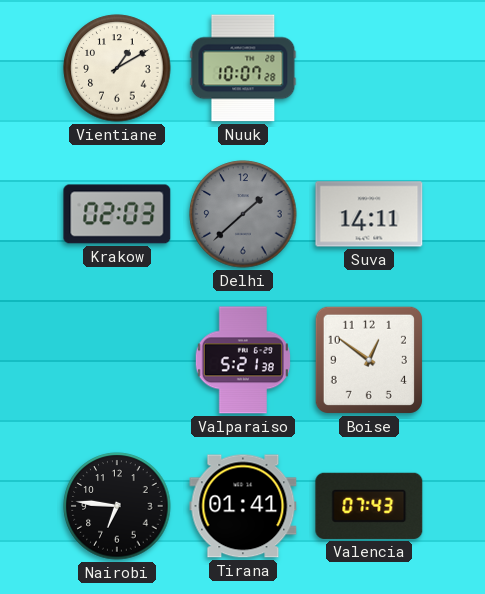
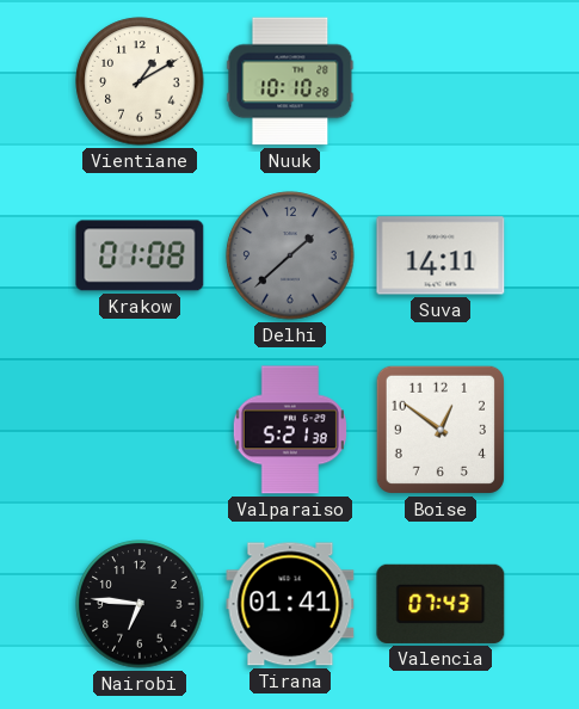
Nuuk: 10:07 -> 10:10
Krakow: 02:03 -> 01:08
